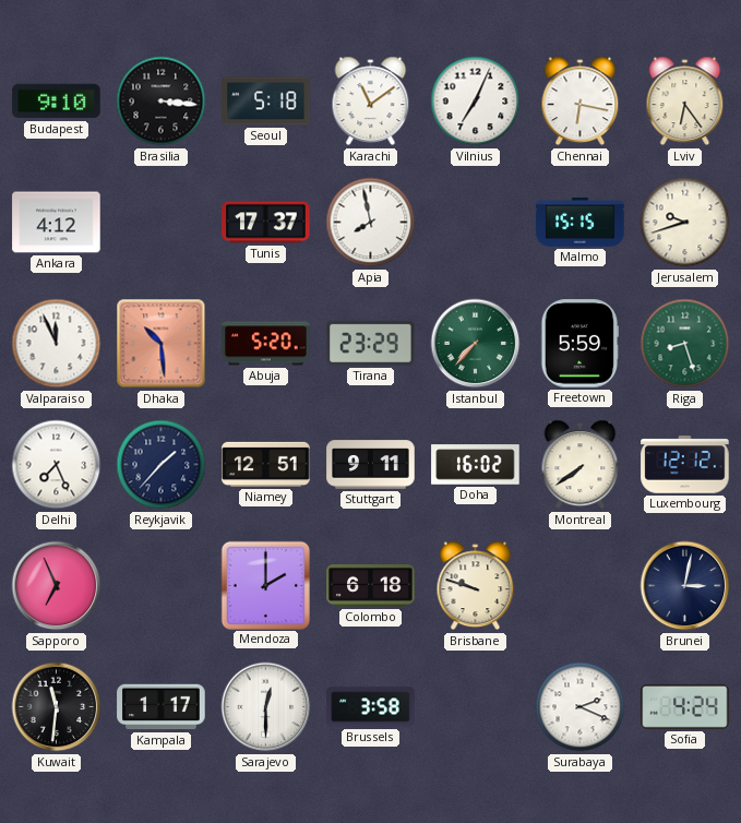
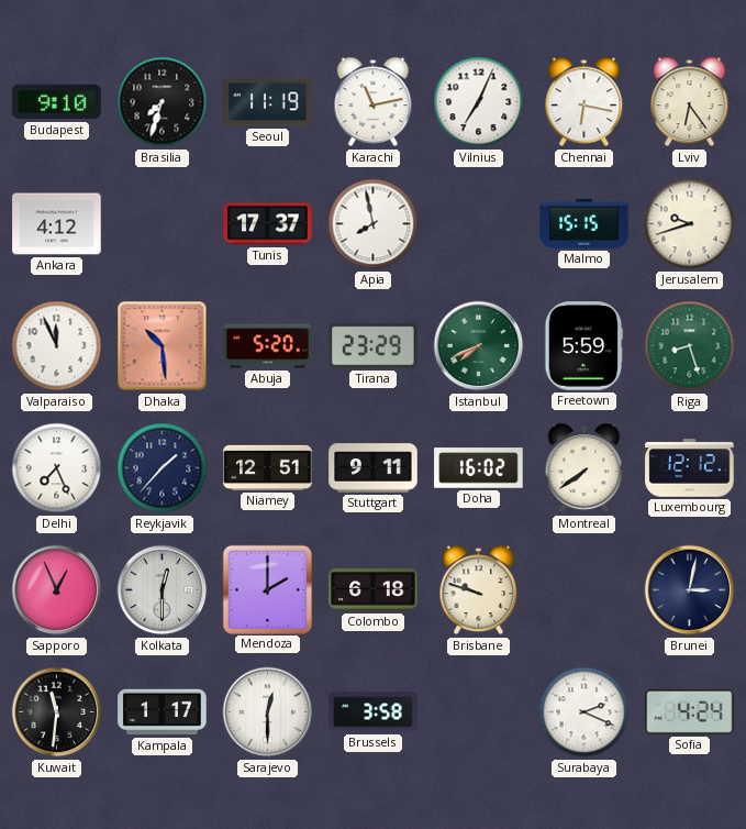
Brasilia: 3:16 -> 7:33
Seoul: 5:18 -> 11:19
Karachi: 11:09 -> 11:13
Istanbul: 7:37 -> 7:41
Sapporo: 6:56 -> 12:56
Kolkata: none -> 12:30
